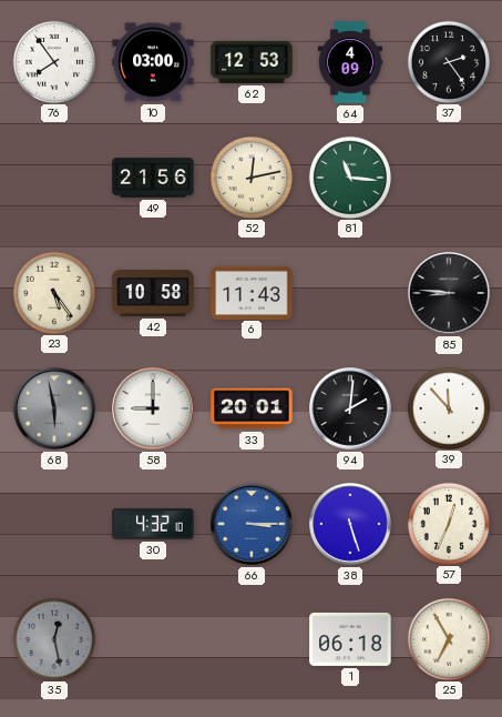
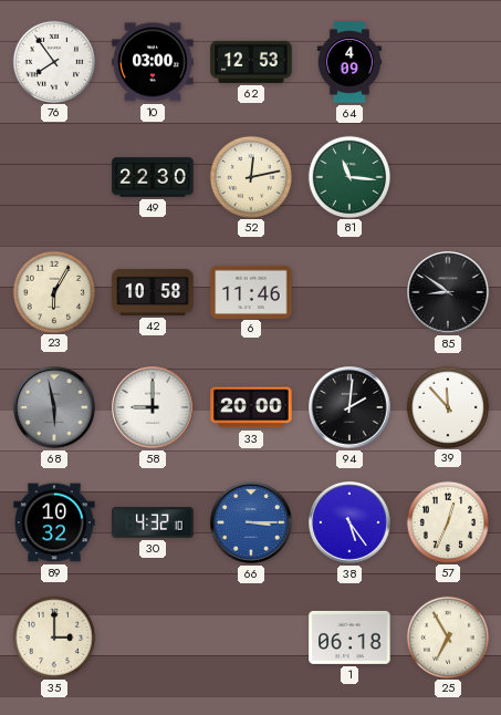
37: 2:24 -> none
49: 21:56 -> 22:30
23: 5:24 -> 6:05
6: 11:43 -> 11:46
85: 8:46 -> 8:51
33: 20:01 -> 20:00
89: none -> 10:32
38: 5:27 -> 5:24
35: 12:28 -> 3:00
35 dial: grey -> cream
